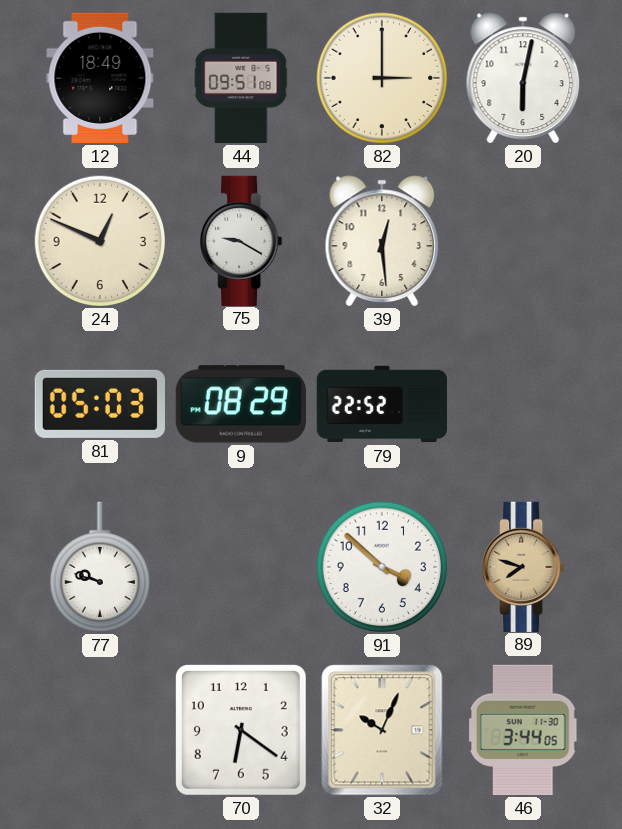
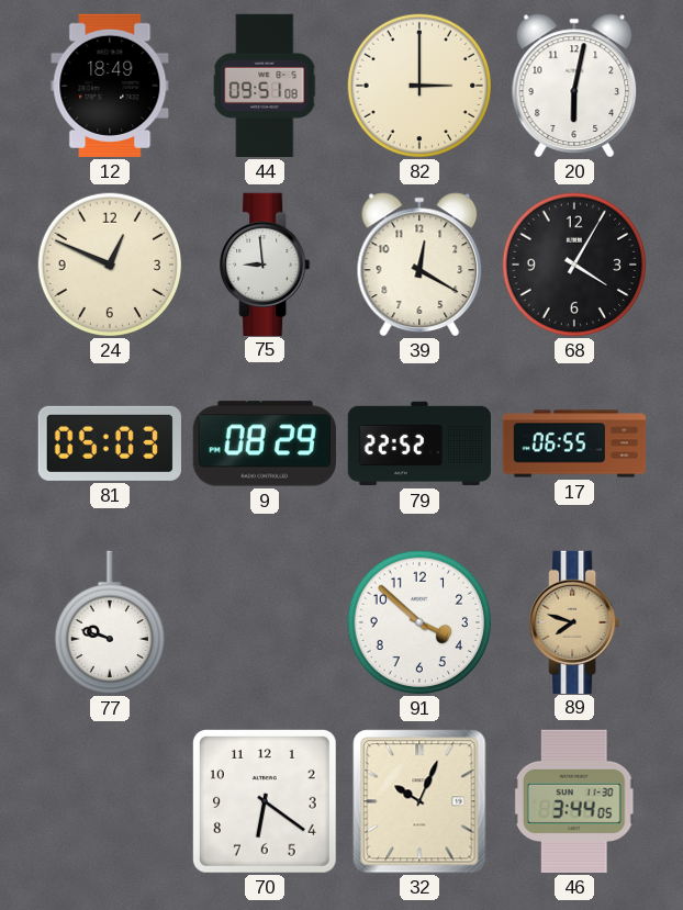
75: 9:20 -> 8:59
39: 12:29 -> 12:20
68: none -> 4:05
17: none -> 06:55
